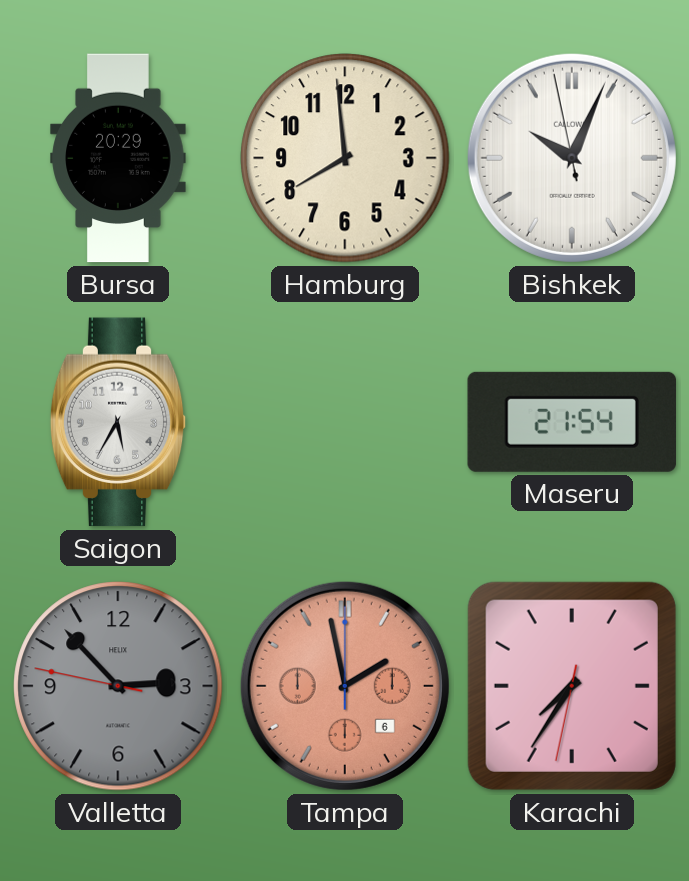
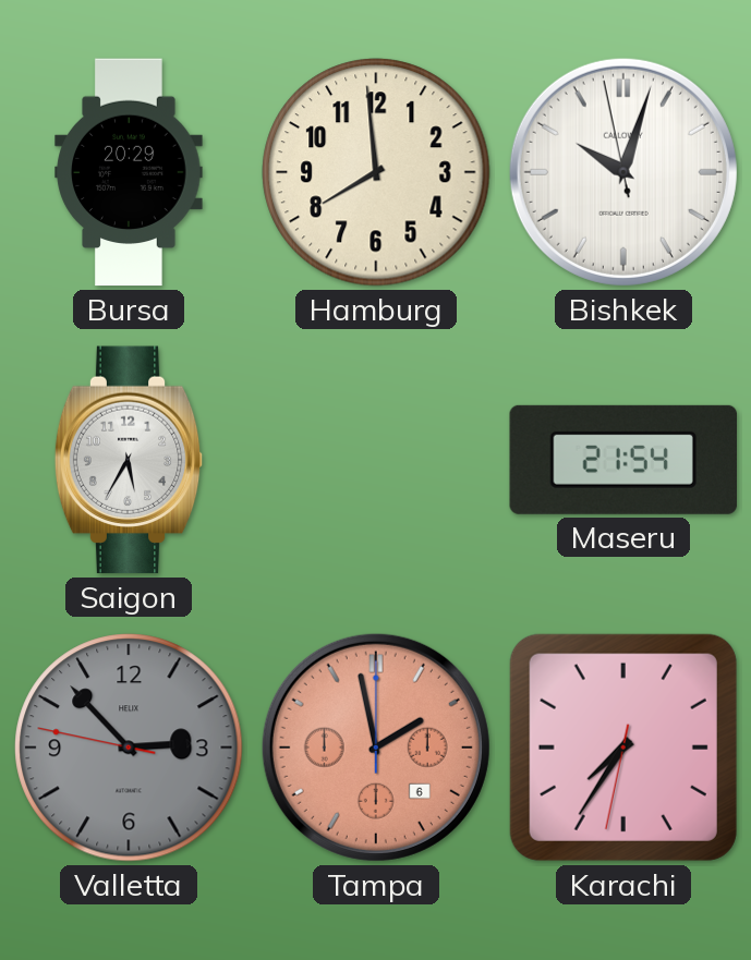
Bishkek: 10:03 -> 10:02
